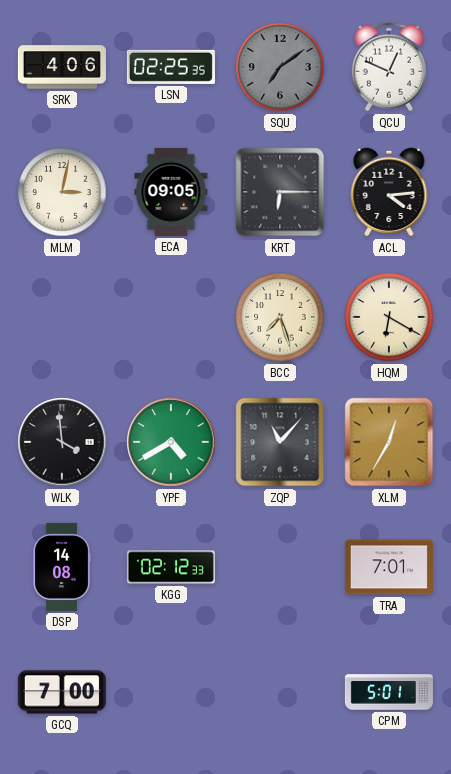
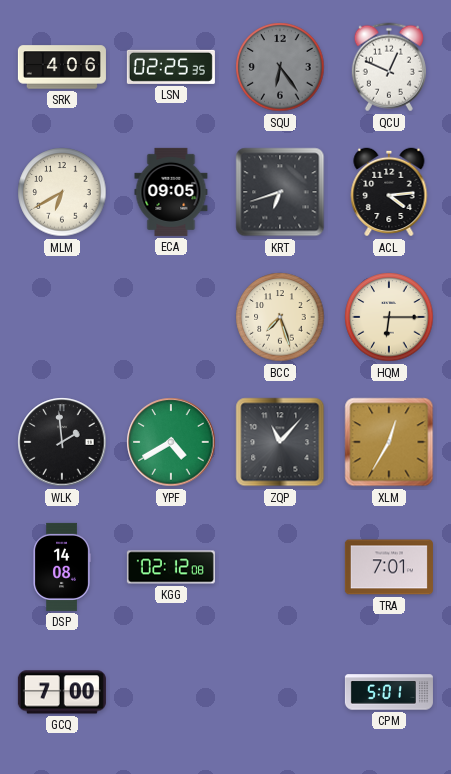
SQU: 7:09 -> 6:24
MLM: 3:02 -> 6:40
KRT: 6:15 -> 6:42
HQM: 6:20 -> 6:15
WLK: 3:59 -> 1:59
KGG: 02:12:33 -> 02:12:08
